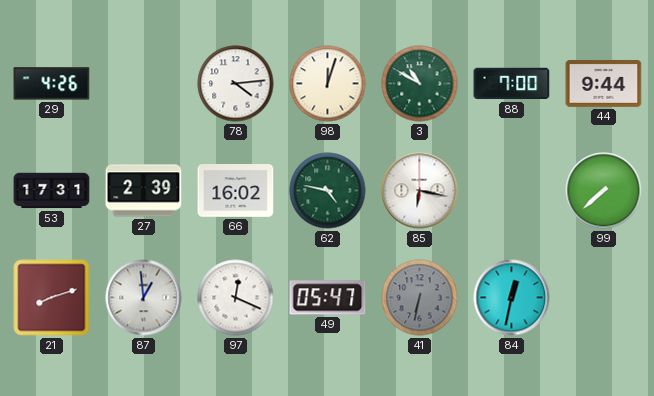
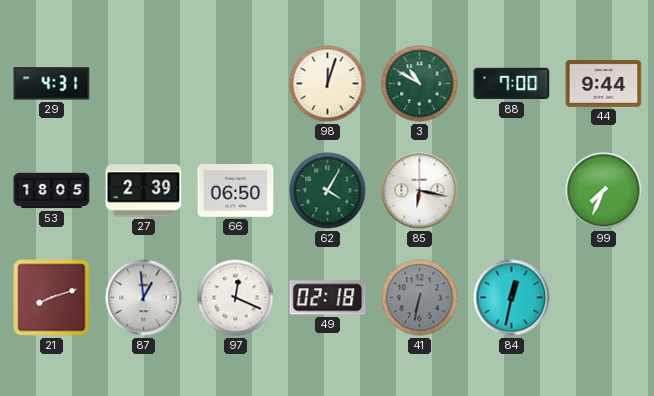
29: 4:26 -> 4:31
78: 4:14 -> none
53: 17:31 -> 18:05
66: 16:02 -> 06:50
62: 4:47 -> 4:05
99: 7:38 -> 7:34
49: 05:47 -> 02:18
